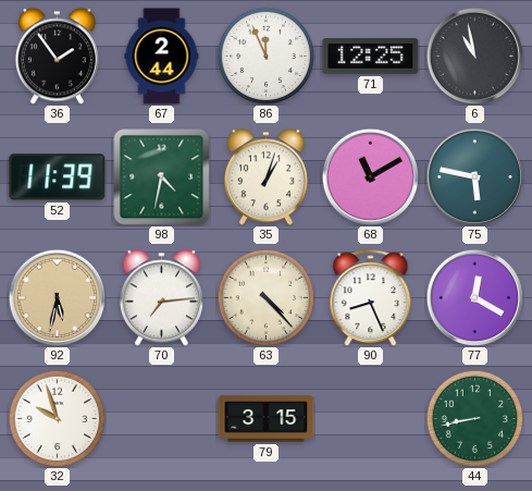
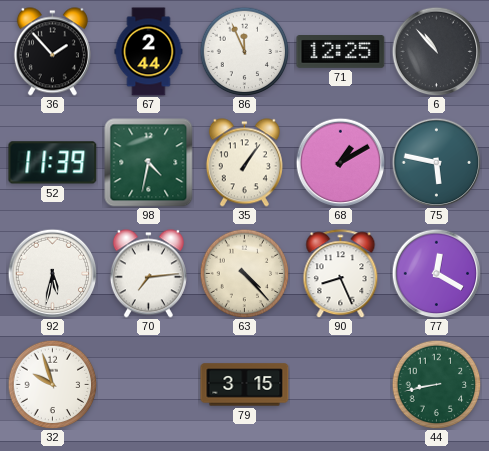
36: 1:54 -> 1:53
6: 10:58 -> 10:53
35: 1:03 -> 1:06
68: 11:10 -> 1:10
92 dial: champagne -> white
